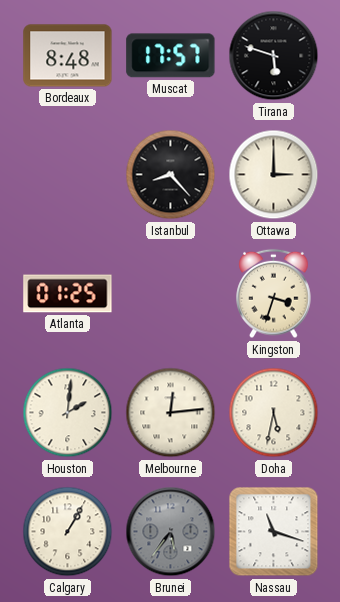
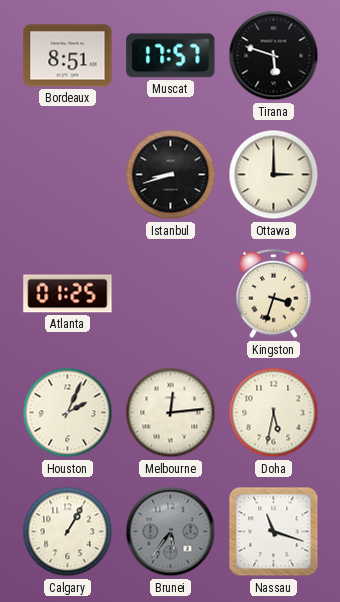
Bordeaux: 8:48 -> 8:51
Istanbul: 8:23 -> 8:42
Houston: 2:01 -> 2:04
